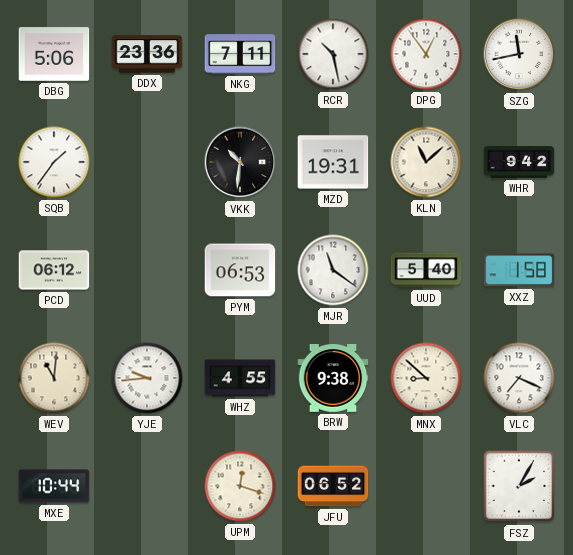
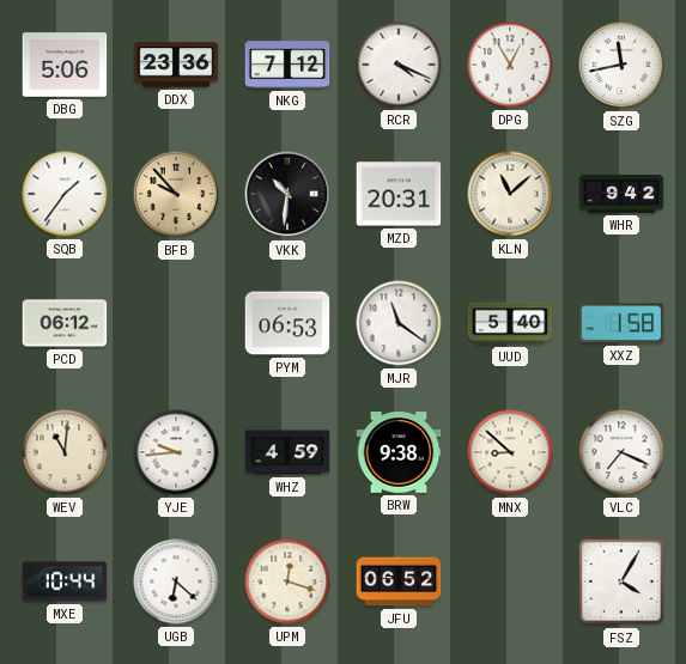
NKG: 7:11 -> 7:12
RCR: 10:28 -> 4:19
DPG: 12:54 -> 12:55
BFB: none -> 9:53
MZD: 19:31 -> 20:31
WHZ: 4:55 -> 4:59
UGB: none -> 6:22
FSZ: 2:05 -> 4:05
